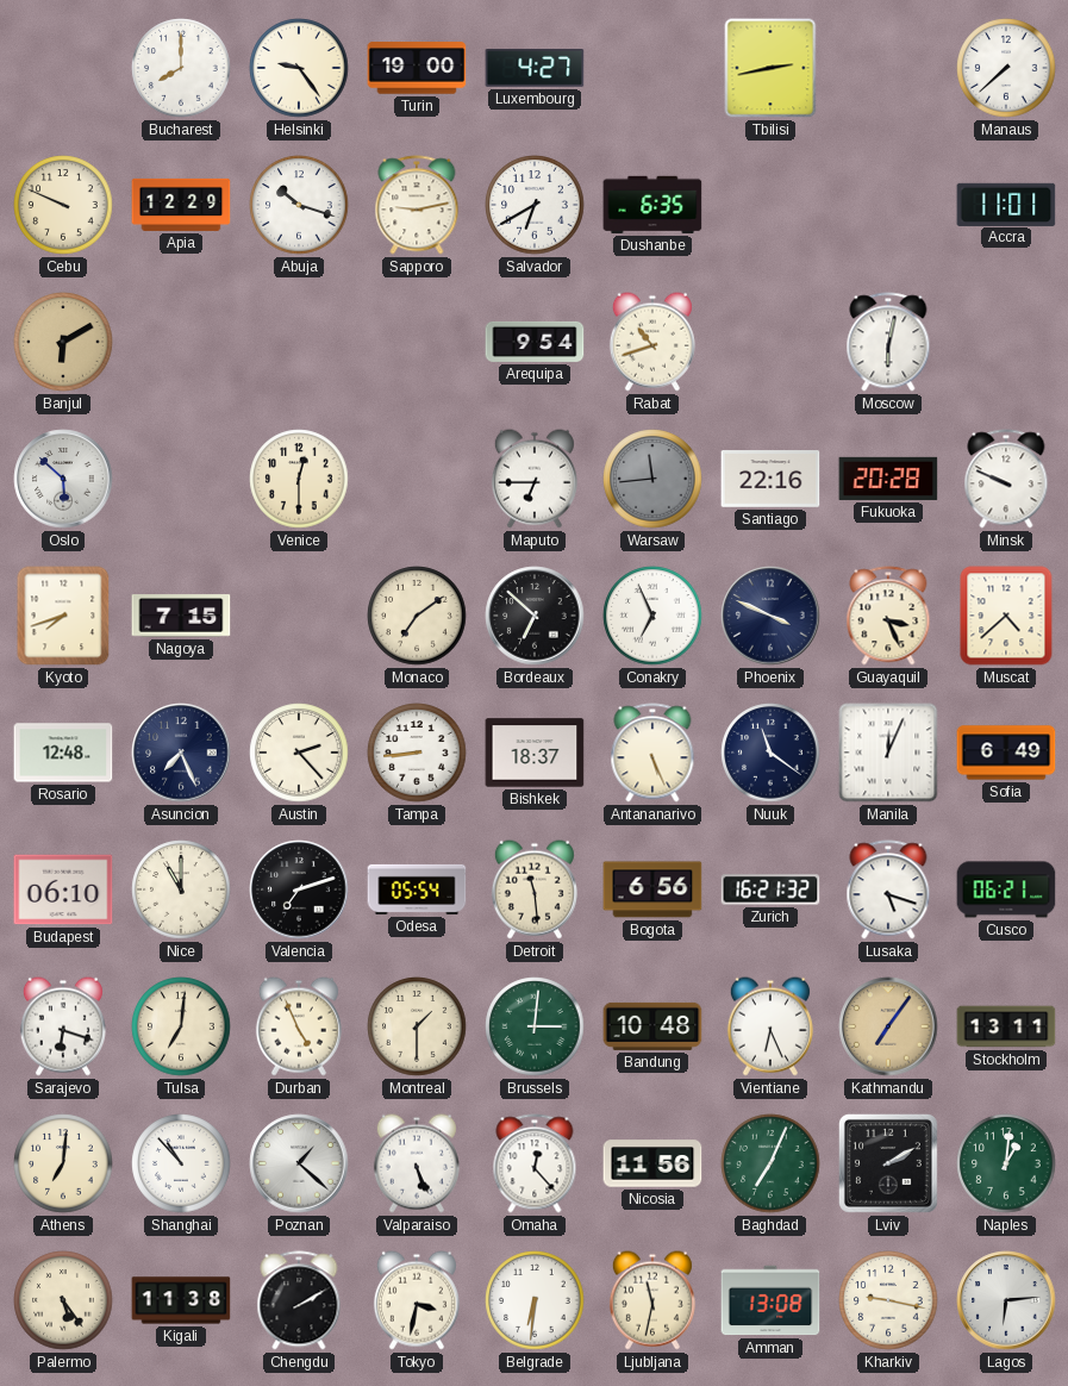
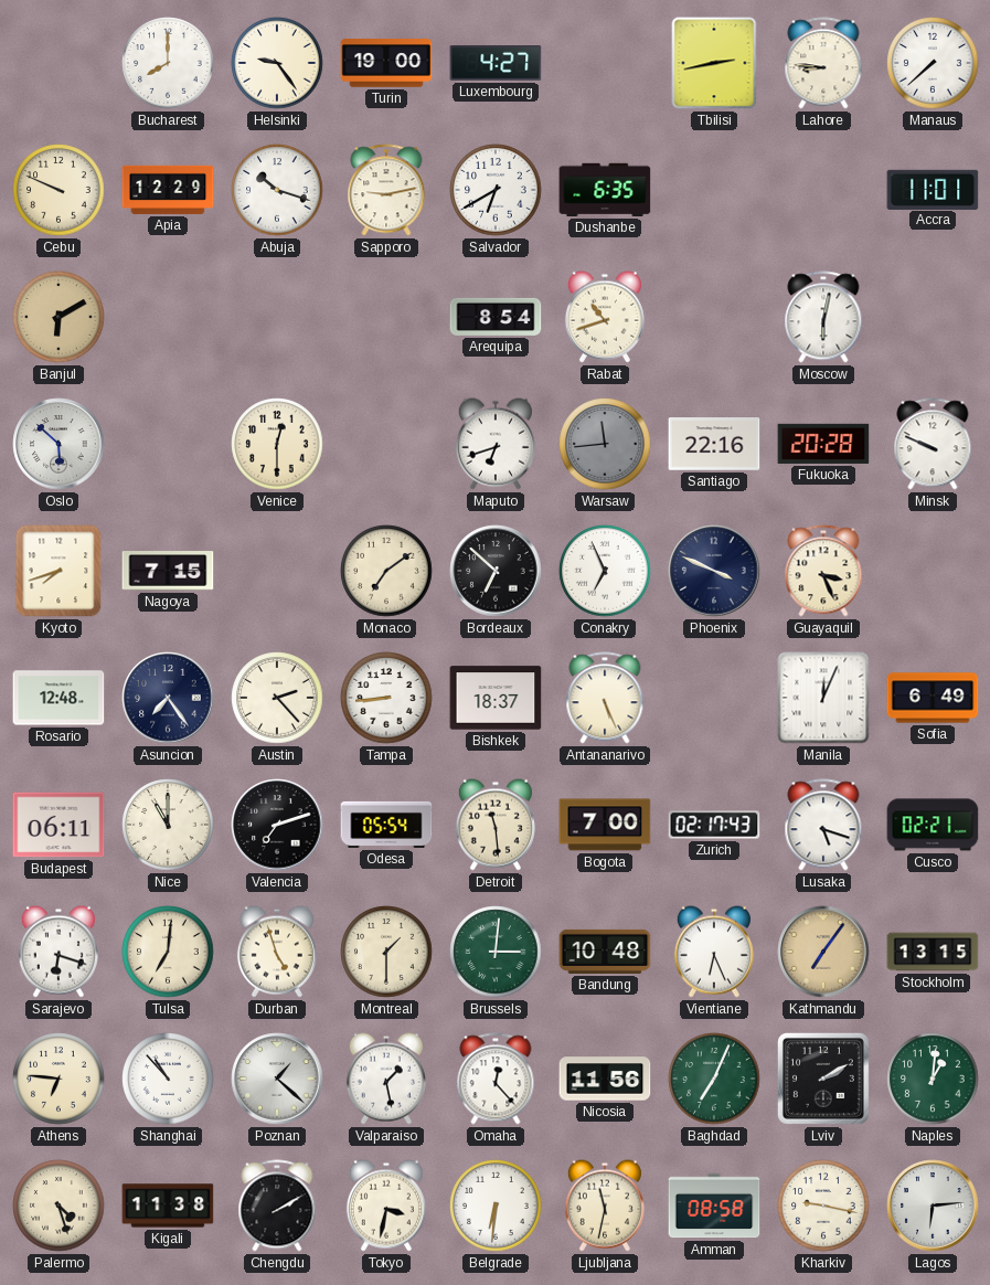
Lahore: none -> 8:46
Arequipa: 9:54 -> 8:54
Maputo: 6:45 -> 6:42
Muscat: 4:38 -> none
Asuncion: 7:26 -> 7:24
Nuuk: 11:21 -> none
Budapest: 06:10 -> 06:11
Bogota: 6:56 -> 7:00
Zurich: 16:21 -> 02:17
Cusco: 06:21 -> 02:21
Durban: 4:56 -> 4:57
Stockholm: 13:11 -> 13:15
Athens: 7:01 -> 6:46
Valparaiso: 5:26 -> 1:28
Palermo: 5:24 -> 4:27
Amman: 13:08 -> 08:58
